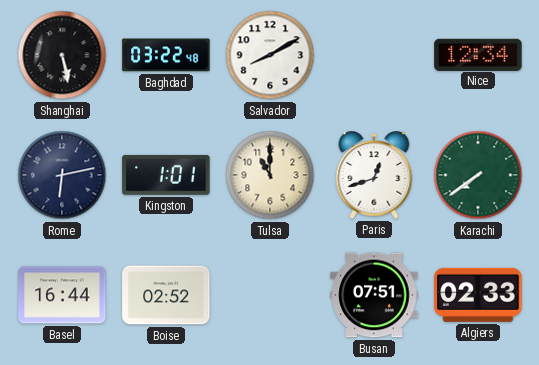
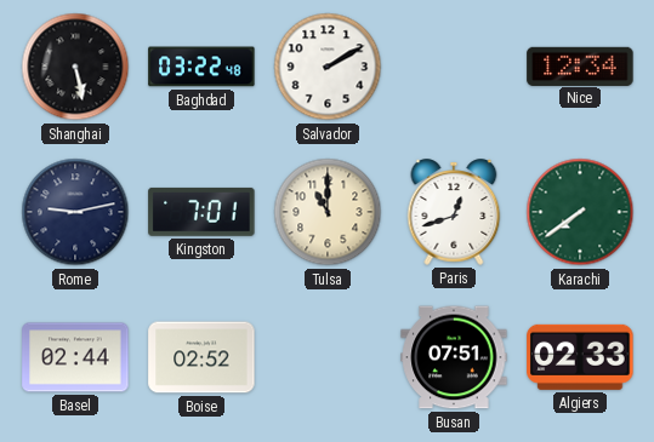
Salvador: 8:10 -> 2:10
Rome: 6:13 -> 9:13
Kingston: 1:01 -> 7:01
Basel: 16:44 -> 02:44
